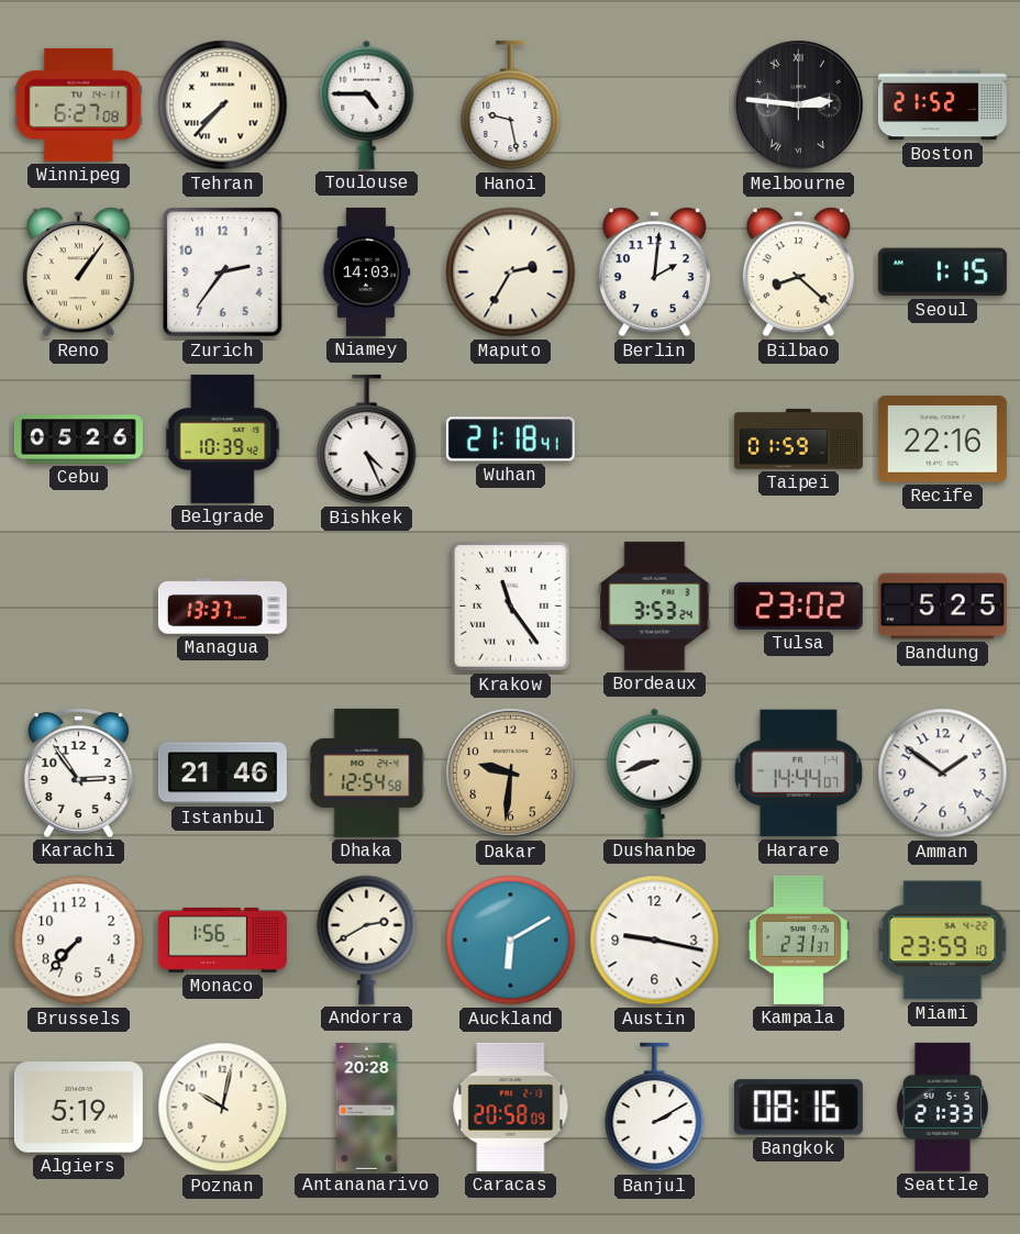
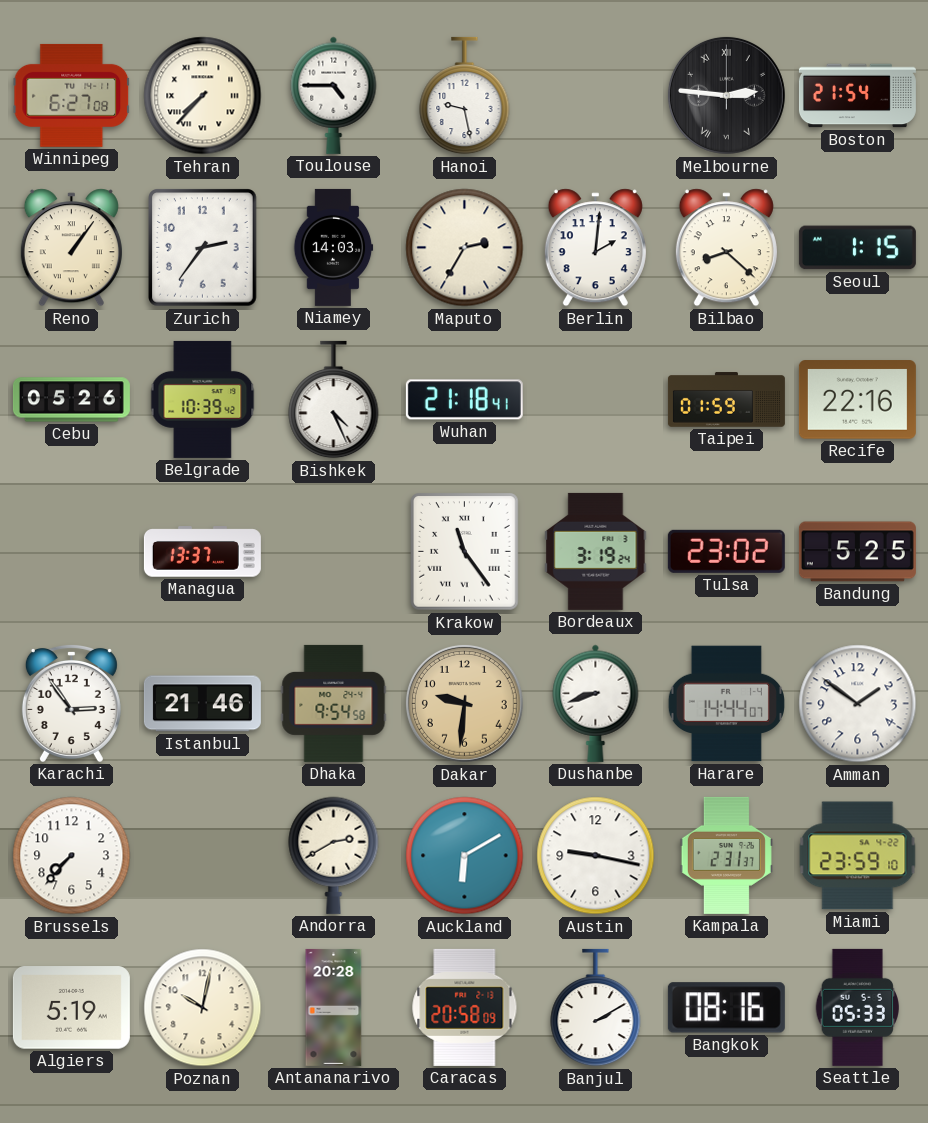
Boston: 21:52 -> 21:54
Bordeaux: 3:53 -> 3:19
Dhaka: 12:54 -> 9:54
Monaco: 1:56 -> none
Seattle: 21:33 -> 05:33
